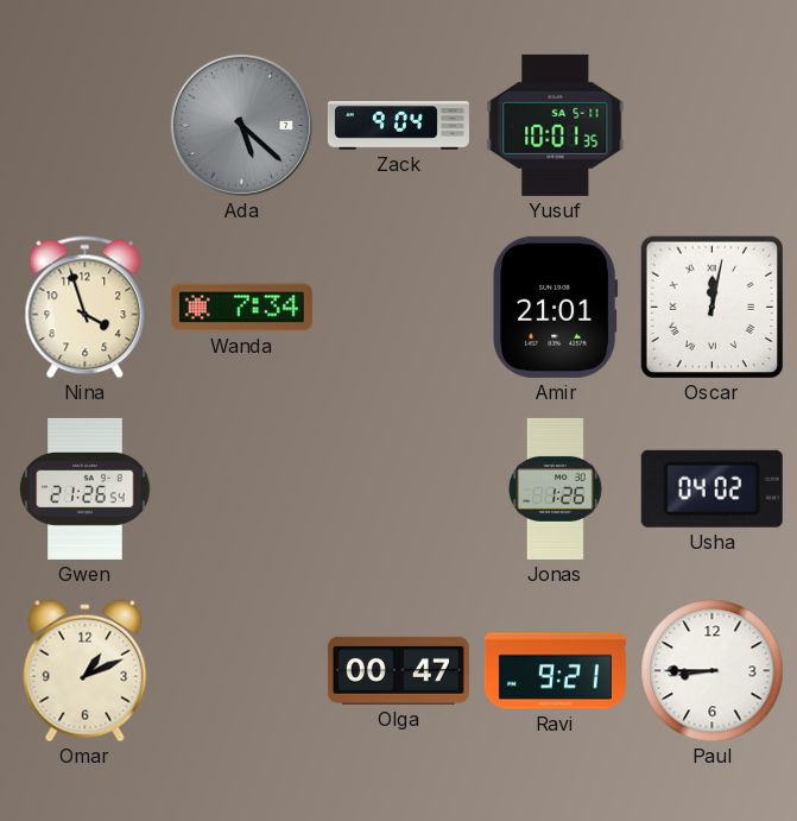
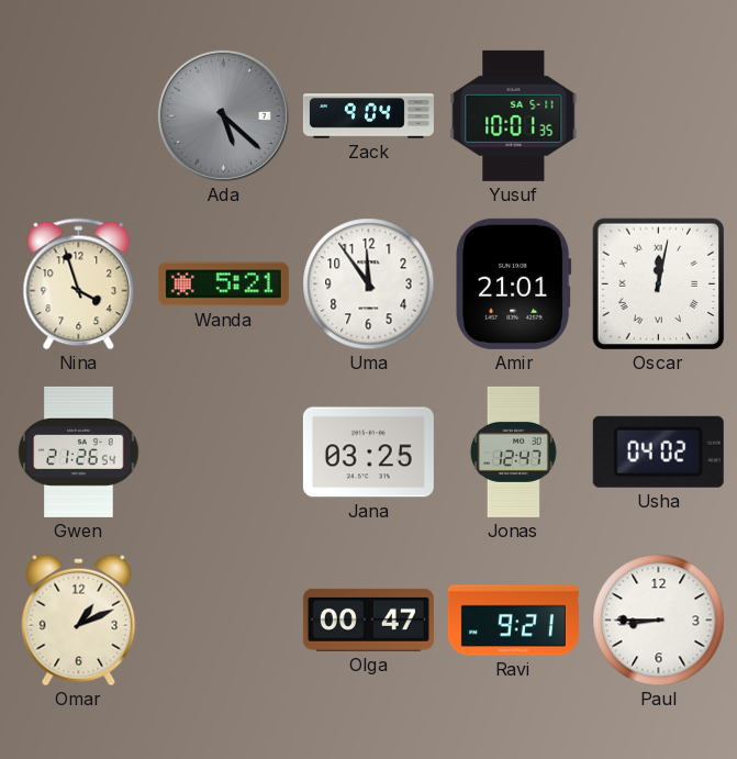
Wanda: 7:34 -> 5:21
Uma: none -> 11:54
Jana: none -> 03:25
Jonas: 1:26 -> 12:47
